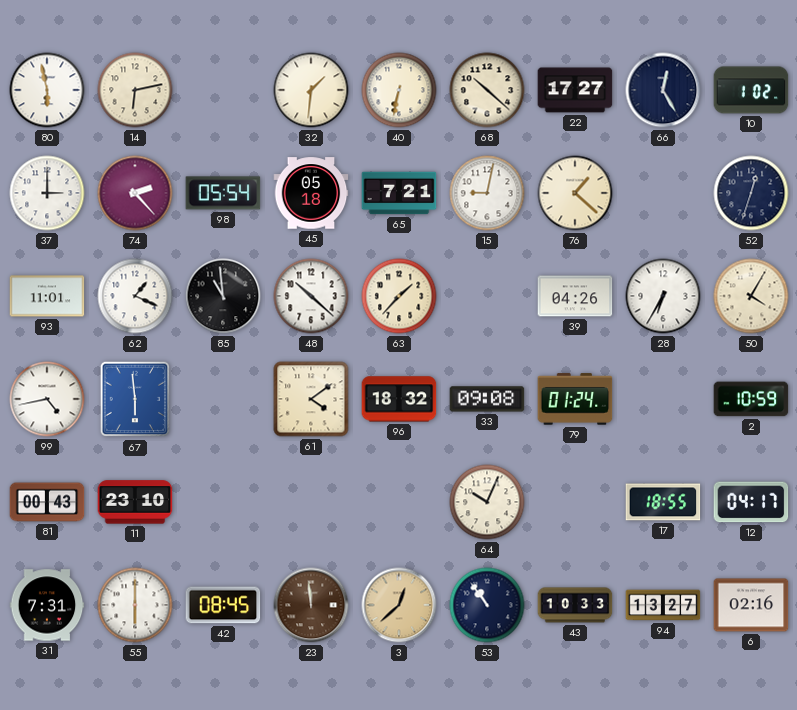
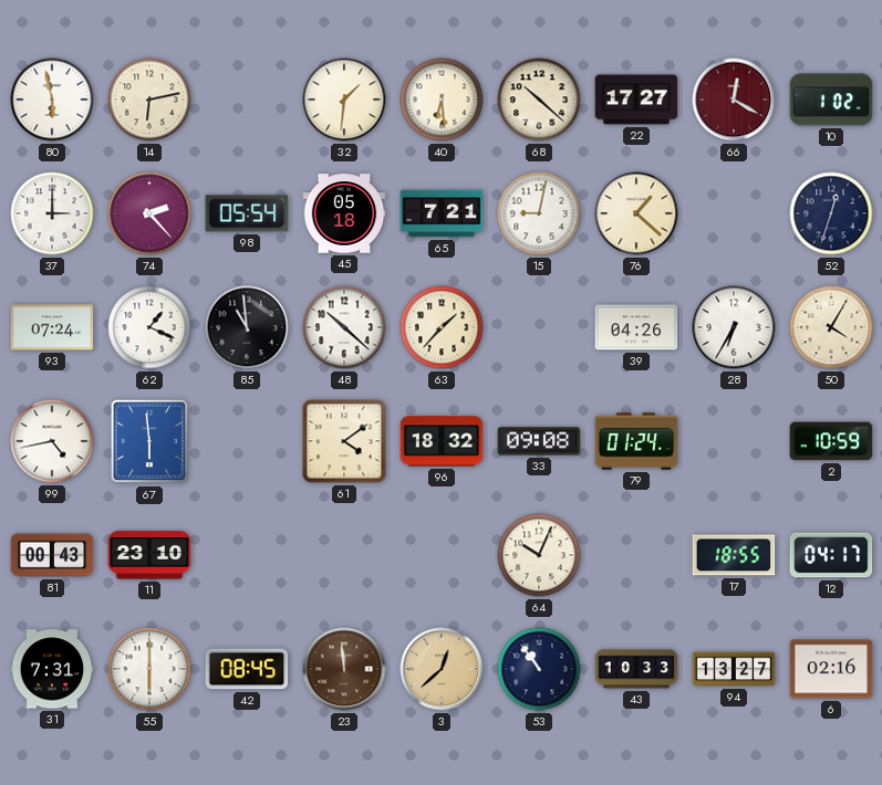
40: 6:32 -> 6:29
66: 12:25 -> 12:20
66 dial: navy -> burgundy
93: 11:01 -> 07:24
